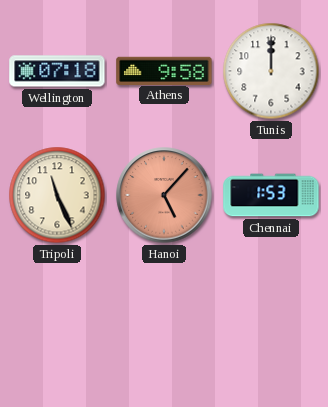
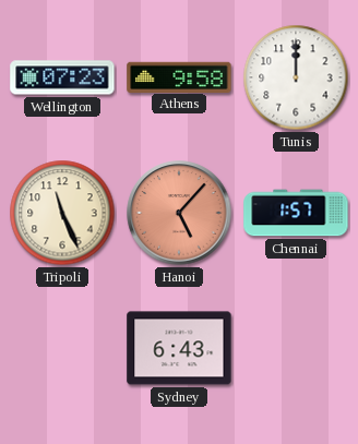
Wellington: 07:18 -> 07:23
Chennai: 1:53 -> 1:57
Sydney: none -> 6:43
